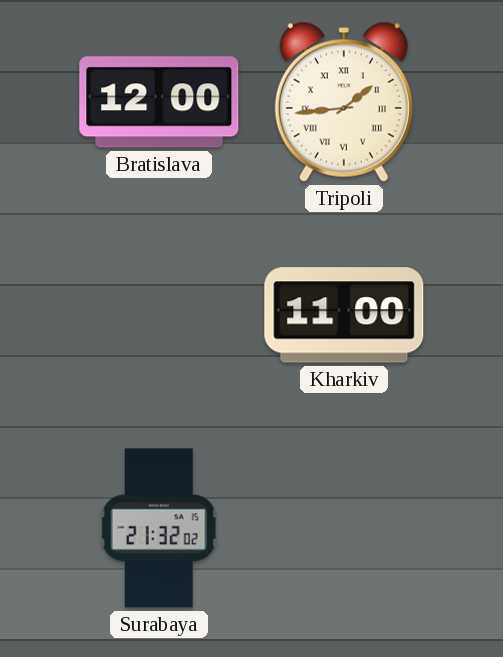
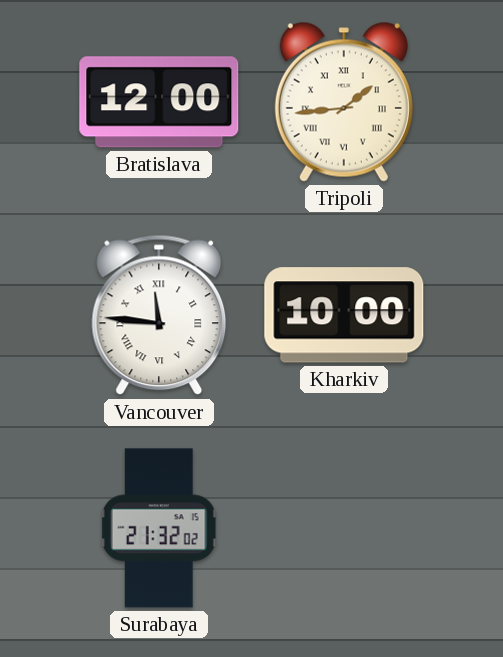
Vancouver: none -> 11:46
Kharkiv: 11:00 -> 10:00
